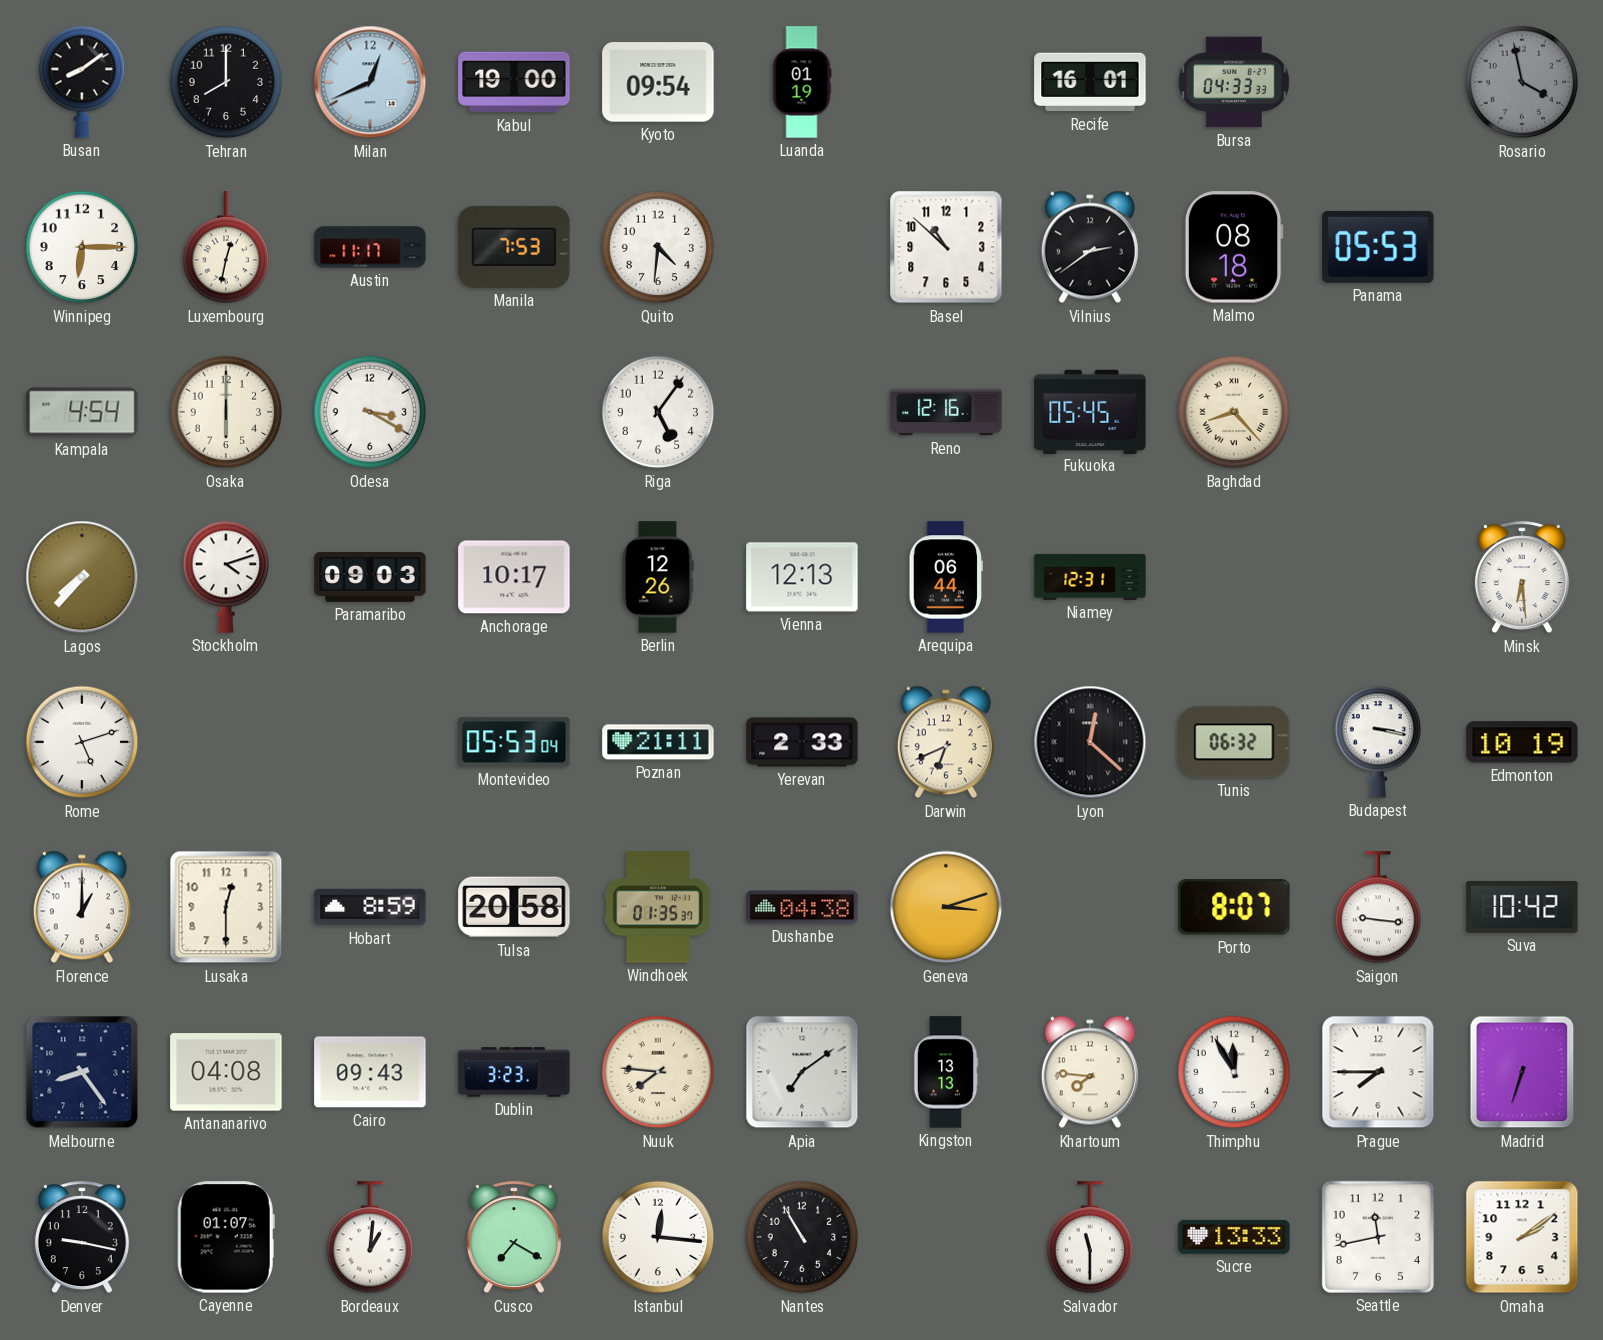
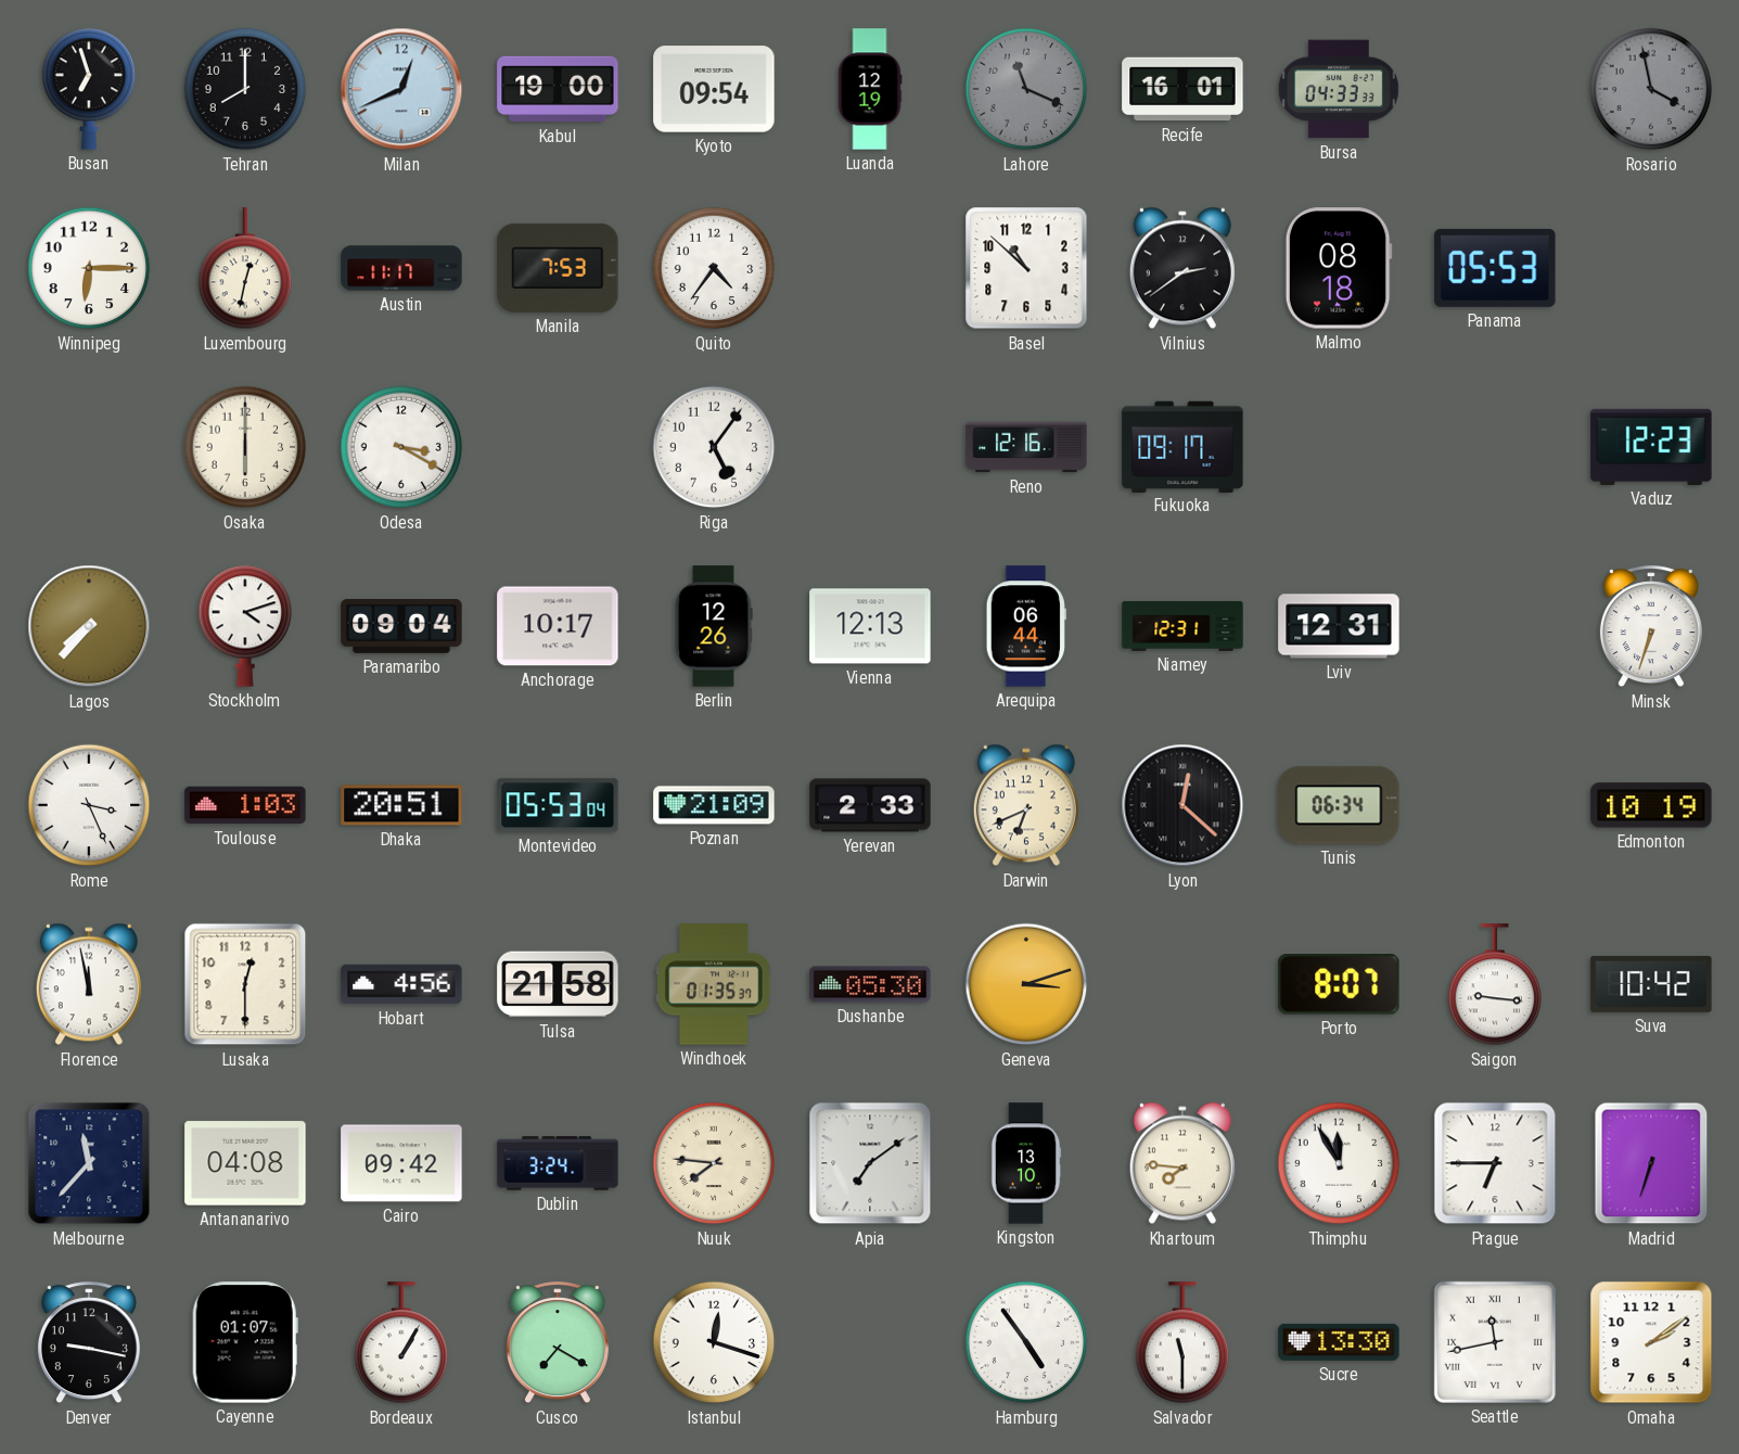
Busan: 8:09 -> 6:57
Luanda: 01:19 -> 12:19
Lahore: none -> 11:19
Quito: 4:31 -> 4:36
Kampala: 4:54 -> none
Fukuoka: 05:45 -> 09:17
Baghdad: 8:23 -> none
Vaduz: none -> 12:23
Paramaribo: 09:03 -> 09:04
Lviv: none -> 12:31
Minsk: 6:29 -> 6:33
Rome: 5:12 -> 3:26
Toulouse: none -> 1:03
Dhaka: none -> 20:51
Poznan: 21:11 -> 21:09
Tunis: 06:32 -> 06:34
Budapest: 3:17 -> none
Florence: 1:00 -> 11:58
Hobart: 8:59 -> 4:56
Tulsa: 20:58 -> 21:58
Dushanbe: 04:38 -> 05:30
Melbourne: 8:24 -> 11:37
Cairo: 09:43 -> 09:42
Dublin: 3:23 -> 3:24
Kingston: 13:13 -> 13:10
Prague: 7:45 -> 6:45
Bordeaux: 1:01 -> 1:05
Istanbul: 12:16 -> 12:18
Nantes: 10:55 -> none
Hamburg: none -> 4:54
Sucre: 13:33 -> 13:30
Seattle numerals: Arabic -> Roman
